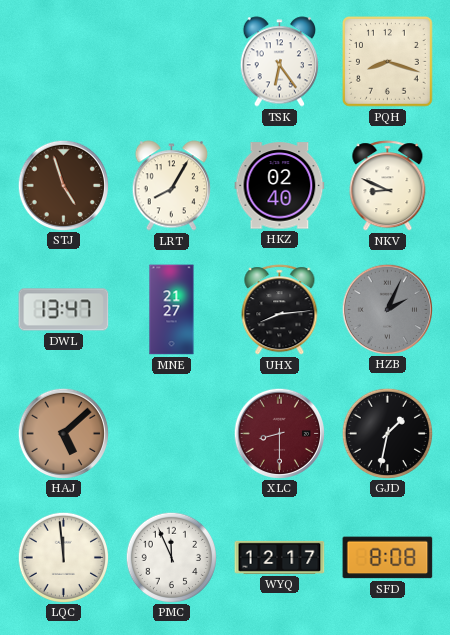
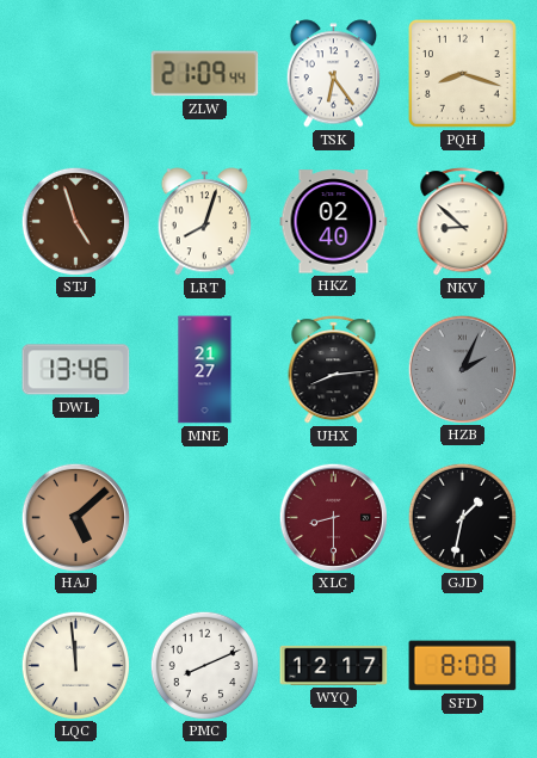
ZLW: none -> 21:09
LRT: 8:05 -> 8:03
NKV: 8:49 -> 8:52
DWL: 13:47 -> 13:46
PMC: 11:56 -> 8:11
